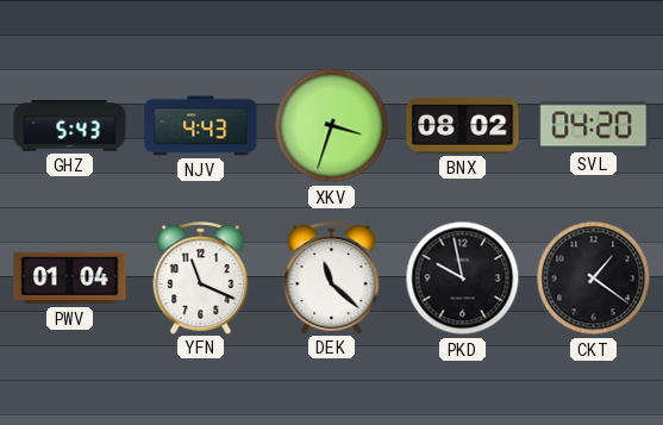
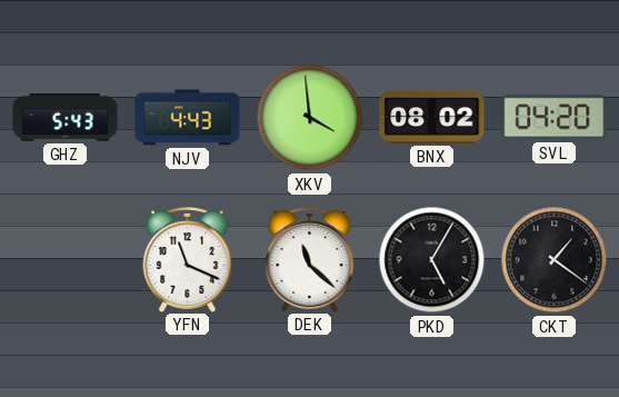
XKV: 3:33 -> 3:59
PWV: 01:04 -> none
PKD: 9:58 -> 5:05
